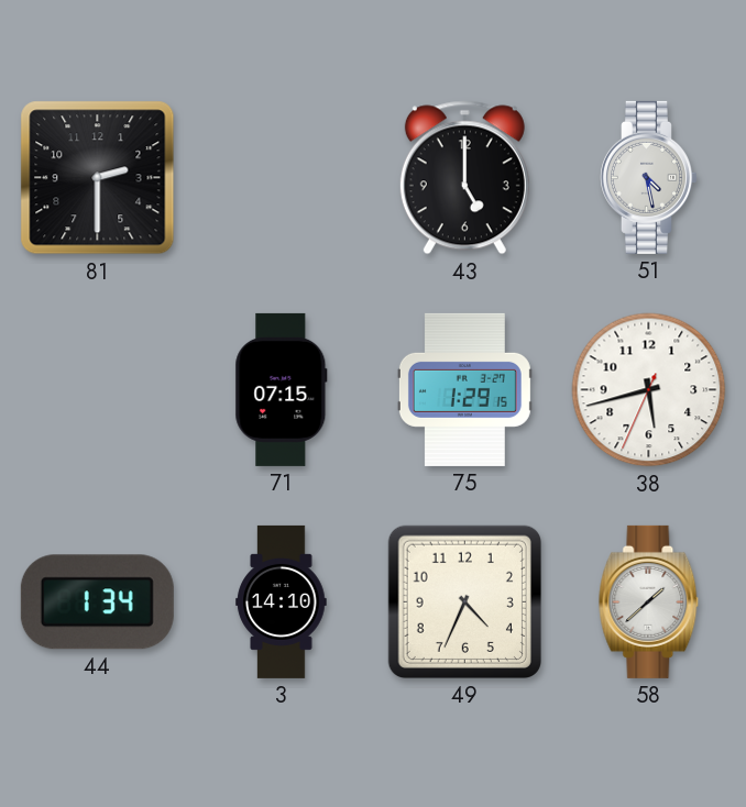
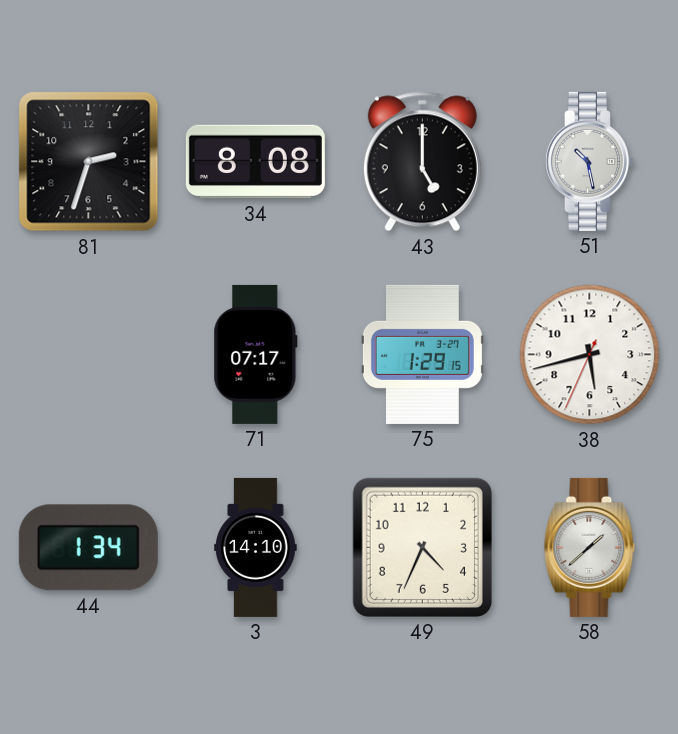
81: 2:30 -> 2:33
34: none -> 8:08
51: 4:28 -> 10:28
71: 07:15 -> 07:17
